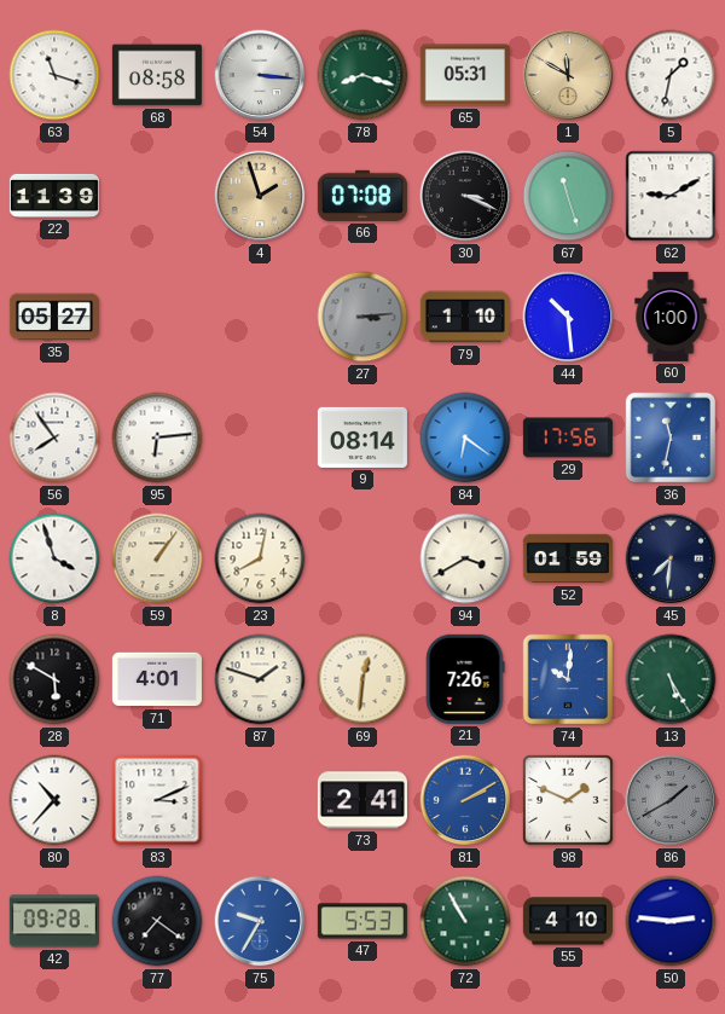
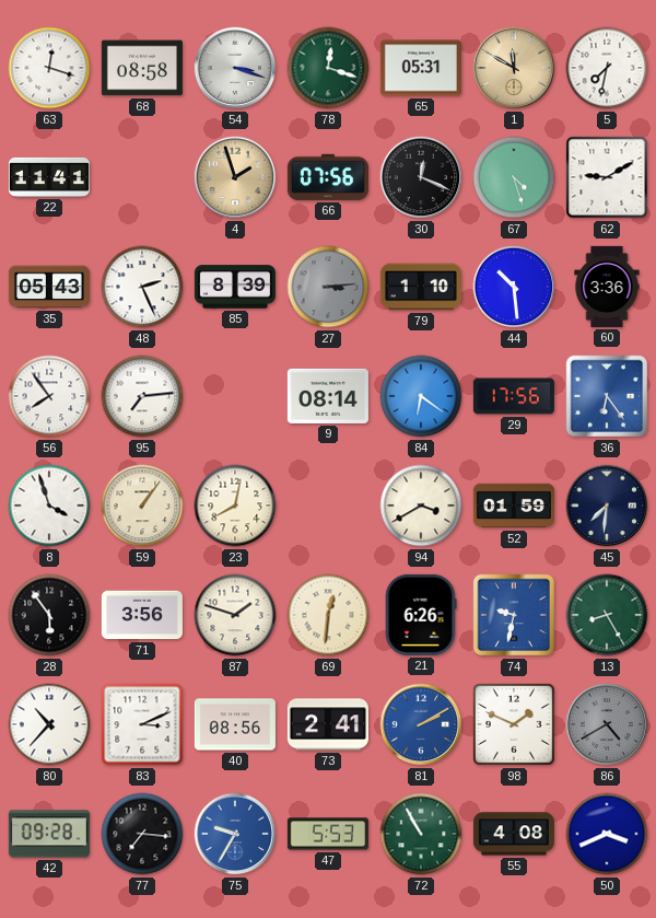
63: 11:18 -> 12:18
54: 3:16 -> 3:18
78: 8:18 -> 12:18
5: 1:32 -> 7:32
22: 11:39 -> 11:41
66: 07:08 -> 07:56
30: 3:19 -> 12:19
67: 11:27 -> 4:27
35: 05:27 -> 05:43
48: none -> 2:26
85: none -> 8:39
60: 1:00 -> 3:36
95: 6:14 -> 7:14
36: 11:32 -> 6:24
28: 5:50 -> 5:54
71: 4:01 -> 3:56
21: 7:26 -> 6:26
74: 10:01 -> 9:32
13: 5:25 -> 8:25
40: none -> 08:56
86: 1:40 -> 4:40
77: 7:21 -> 7:16
55: 4:10 -> 4:08
50: 2:46 -> 3:41
